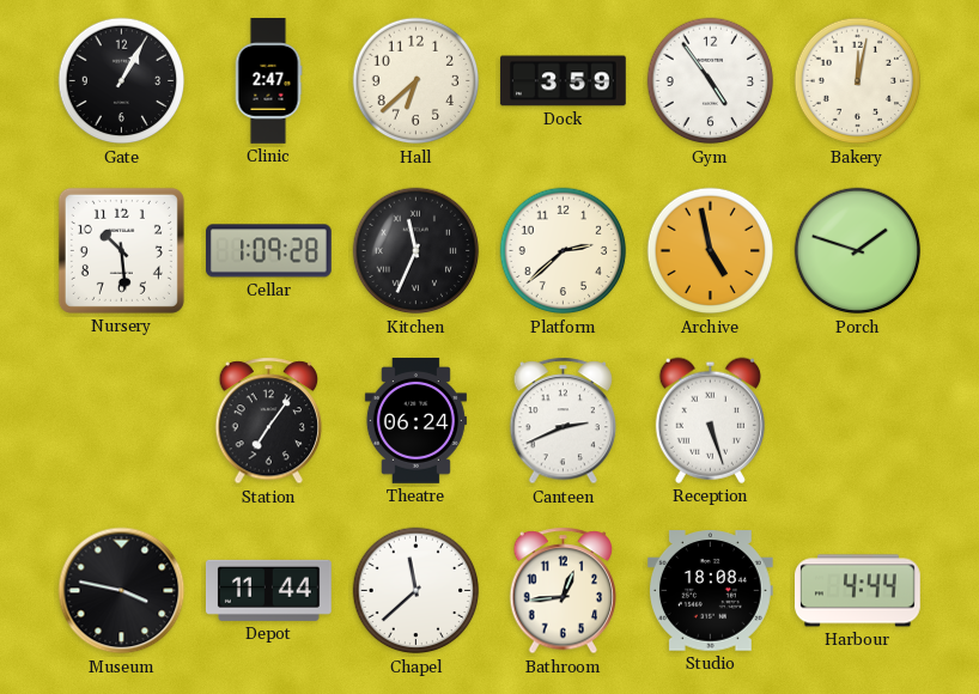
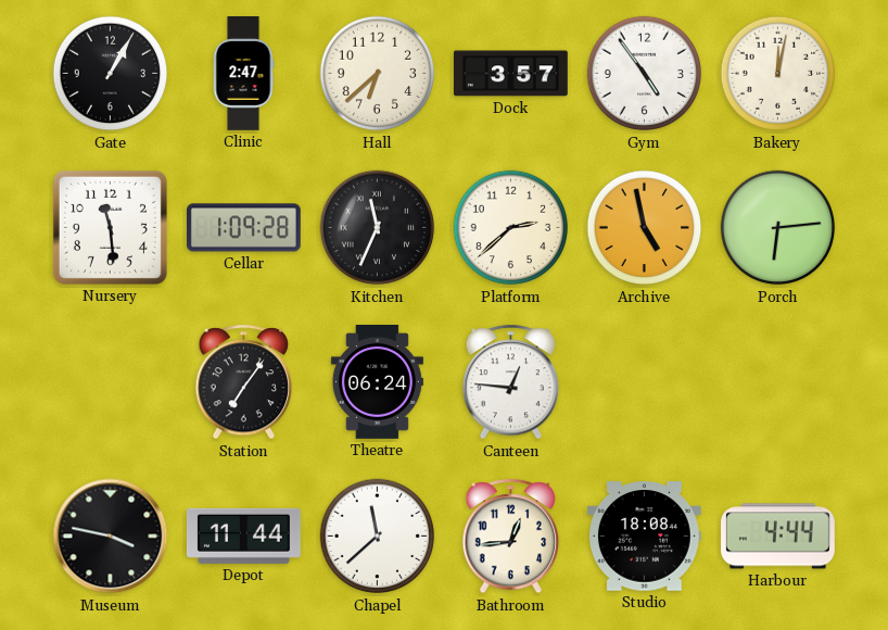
Dock: 3:59 -> 3:57
Nursery: 10:29 -> 11:29
Porch: 1:48 -> 6:14
Canteen: 2:41 -> 12:46
Reception: 5:27 -> none
